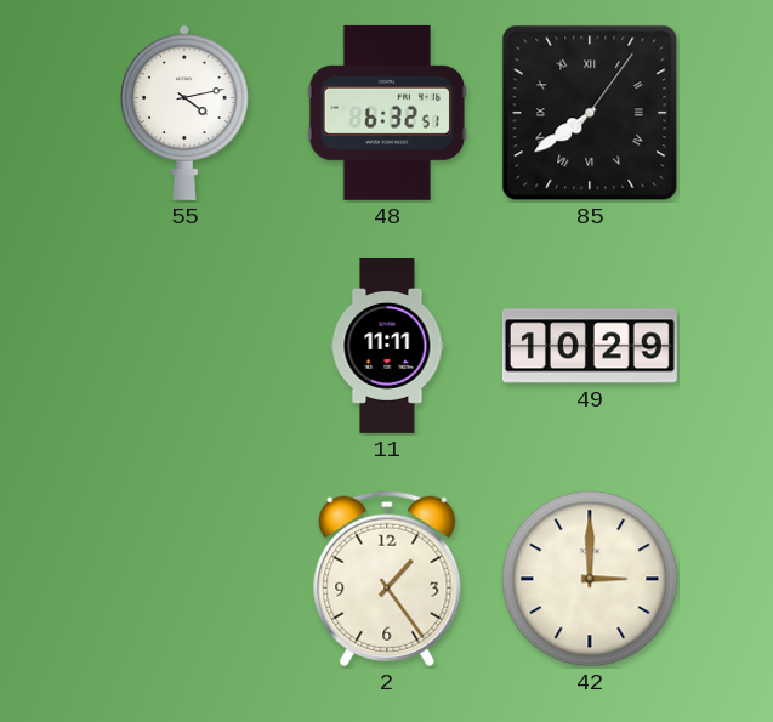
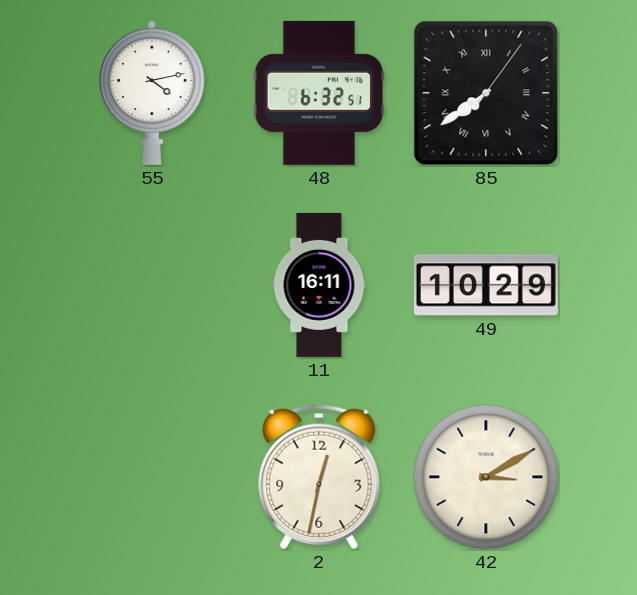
11: 11:11 -> 16:11
2: 1:24 -> 12:32
42: 3:00 -> 3:10
